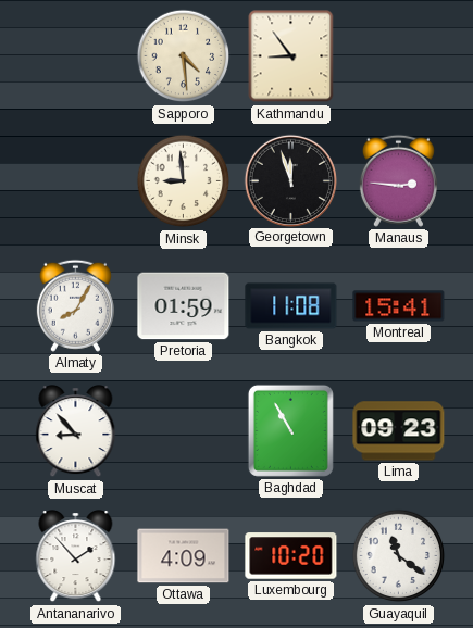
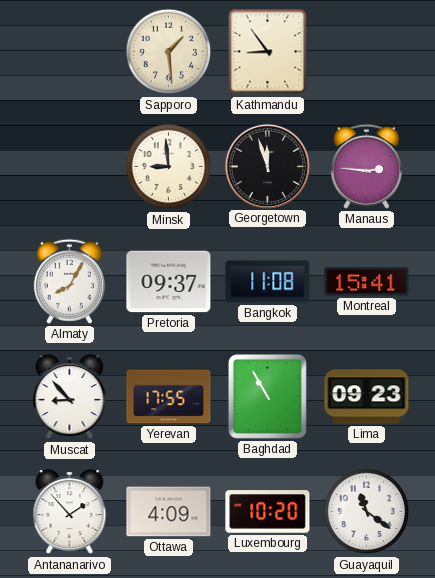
Sapporo: 4:29 -> 1:29
Pretoria: 01:59 -> 09:37
Yerevan: none -> 17:55
